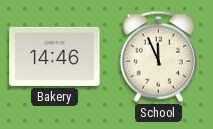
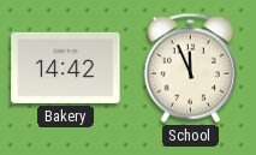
Bakery: 14:46 -> 14:42
